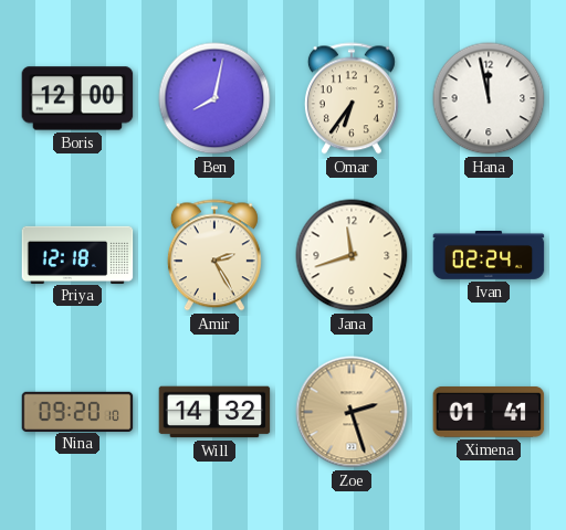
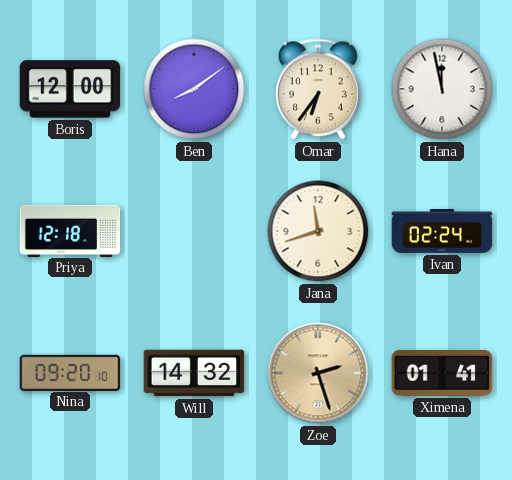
Ben: 8:02 -> 8:09
Amir: 2:25 -> none
